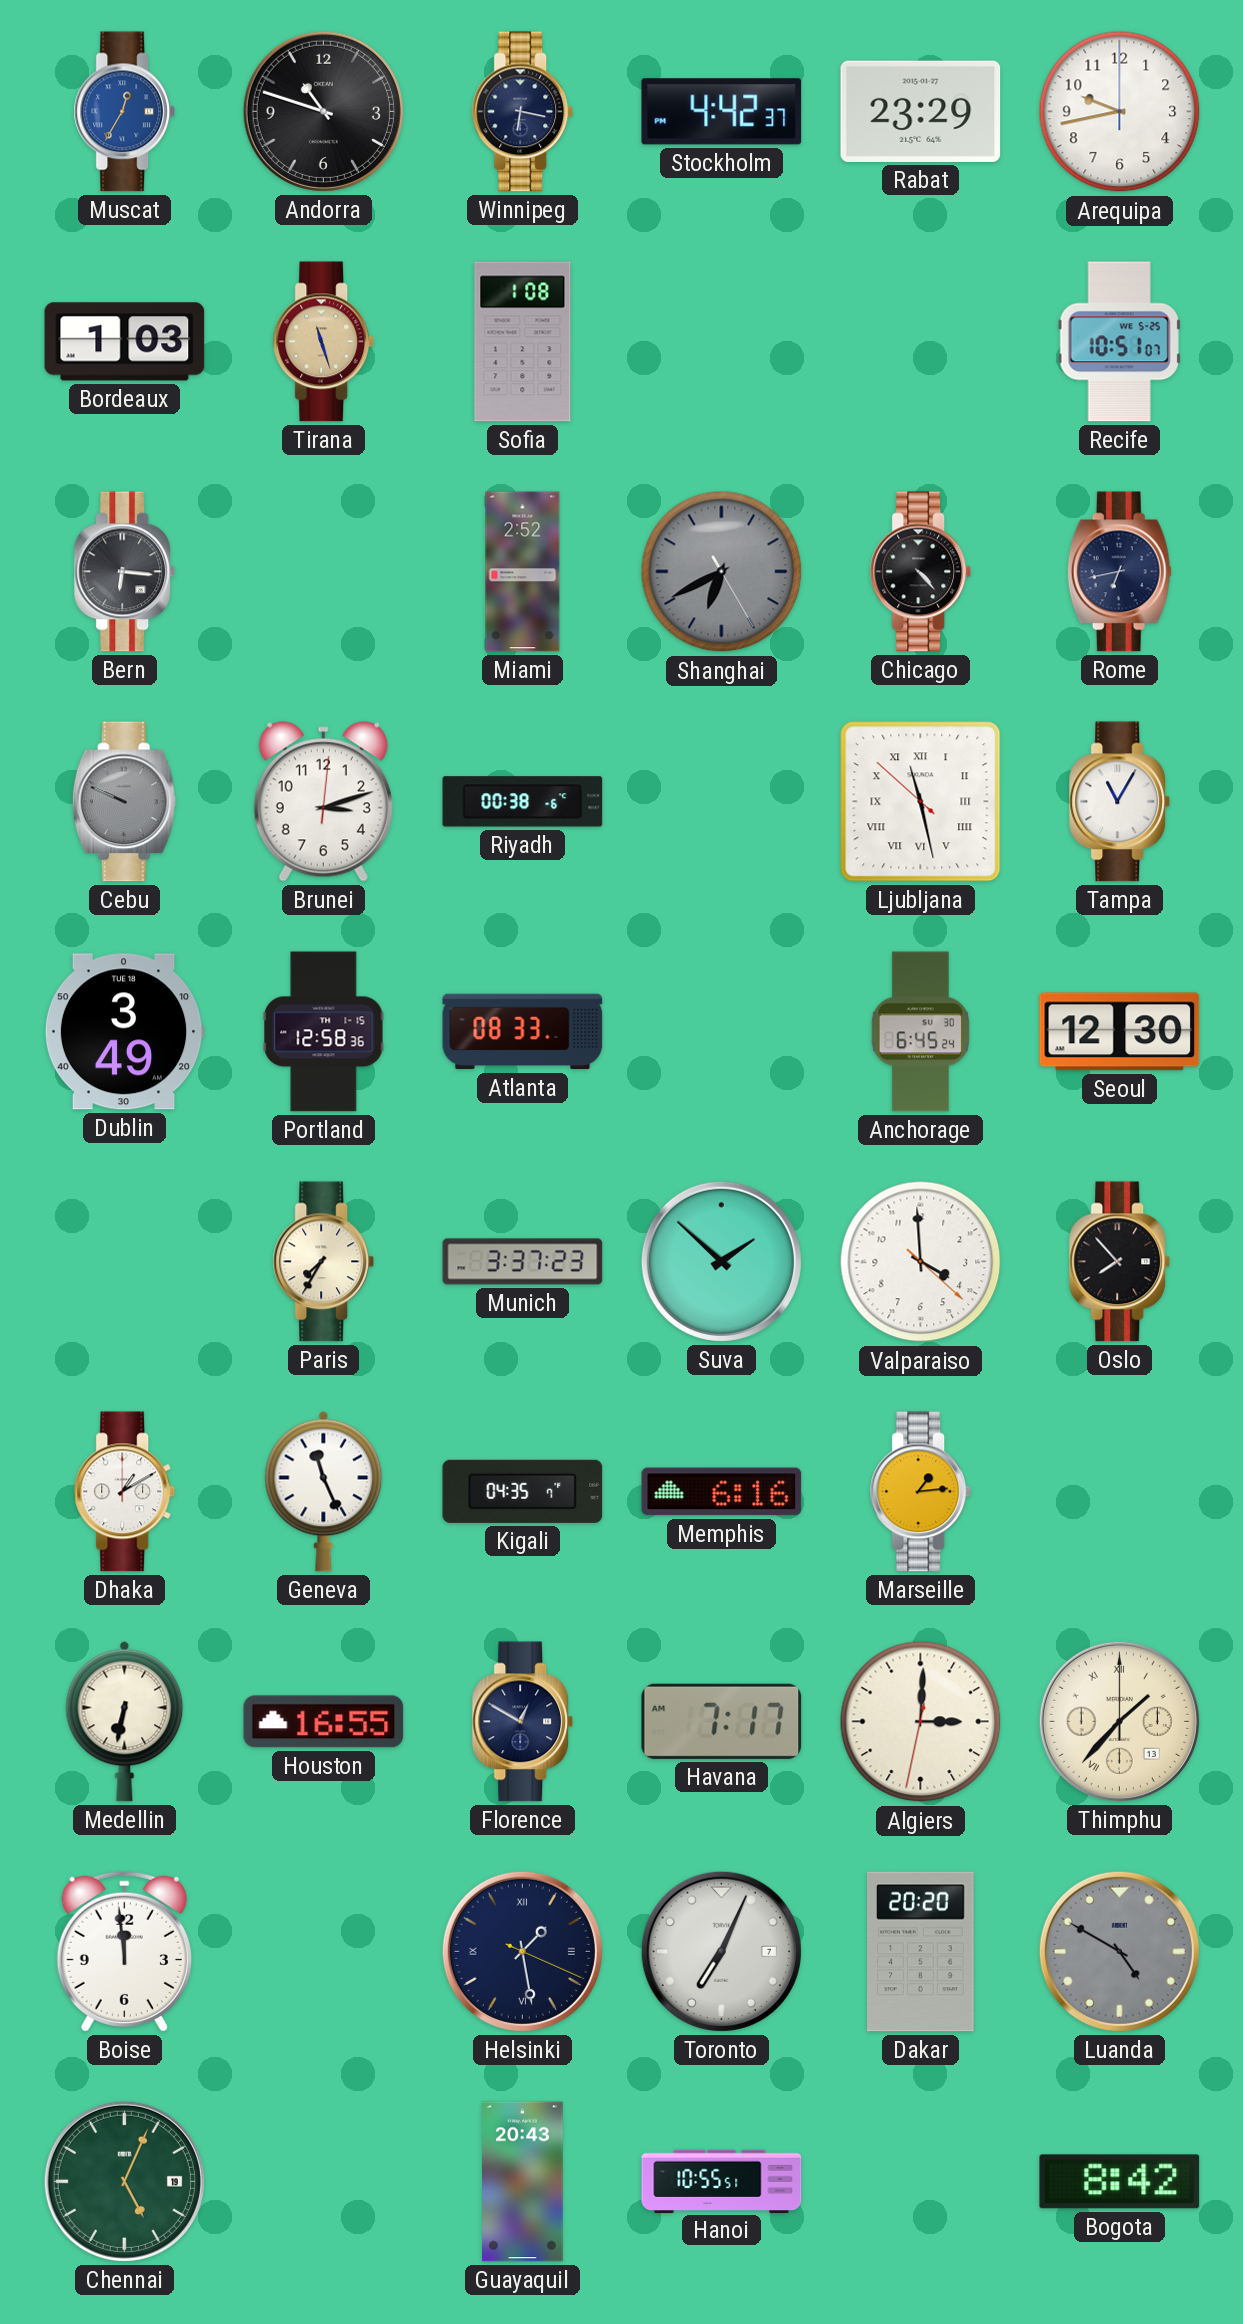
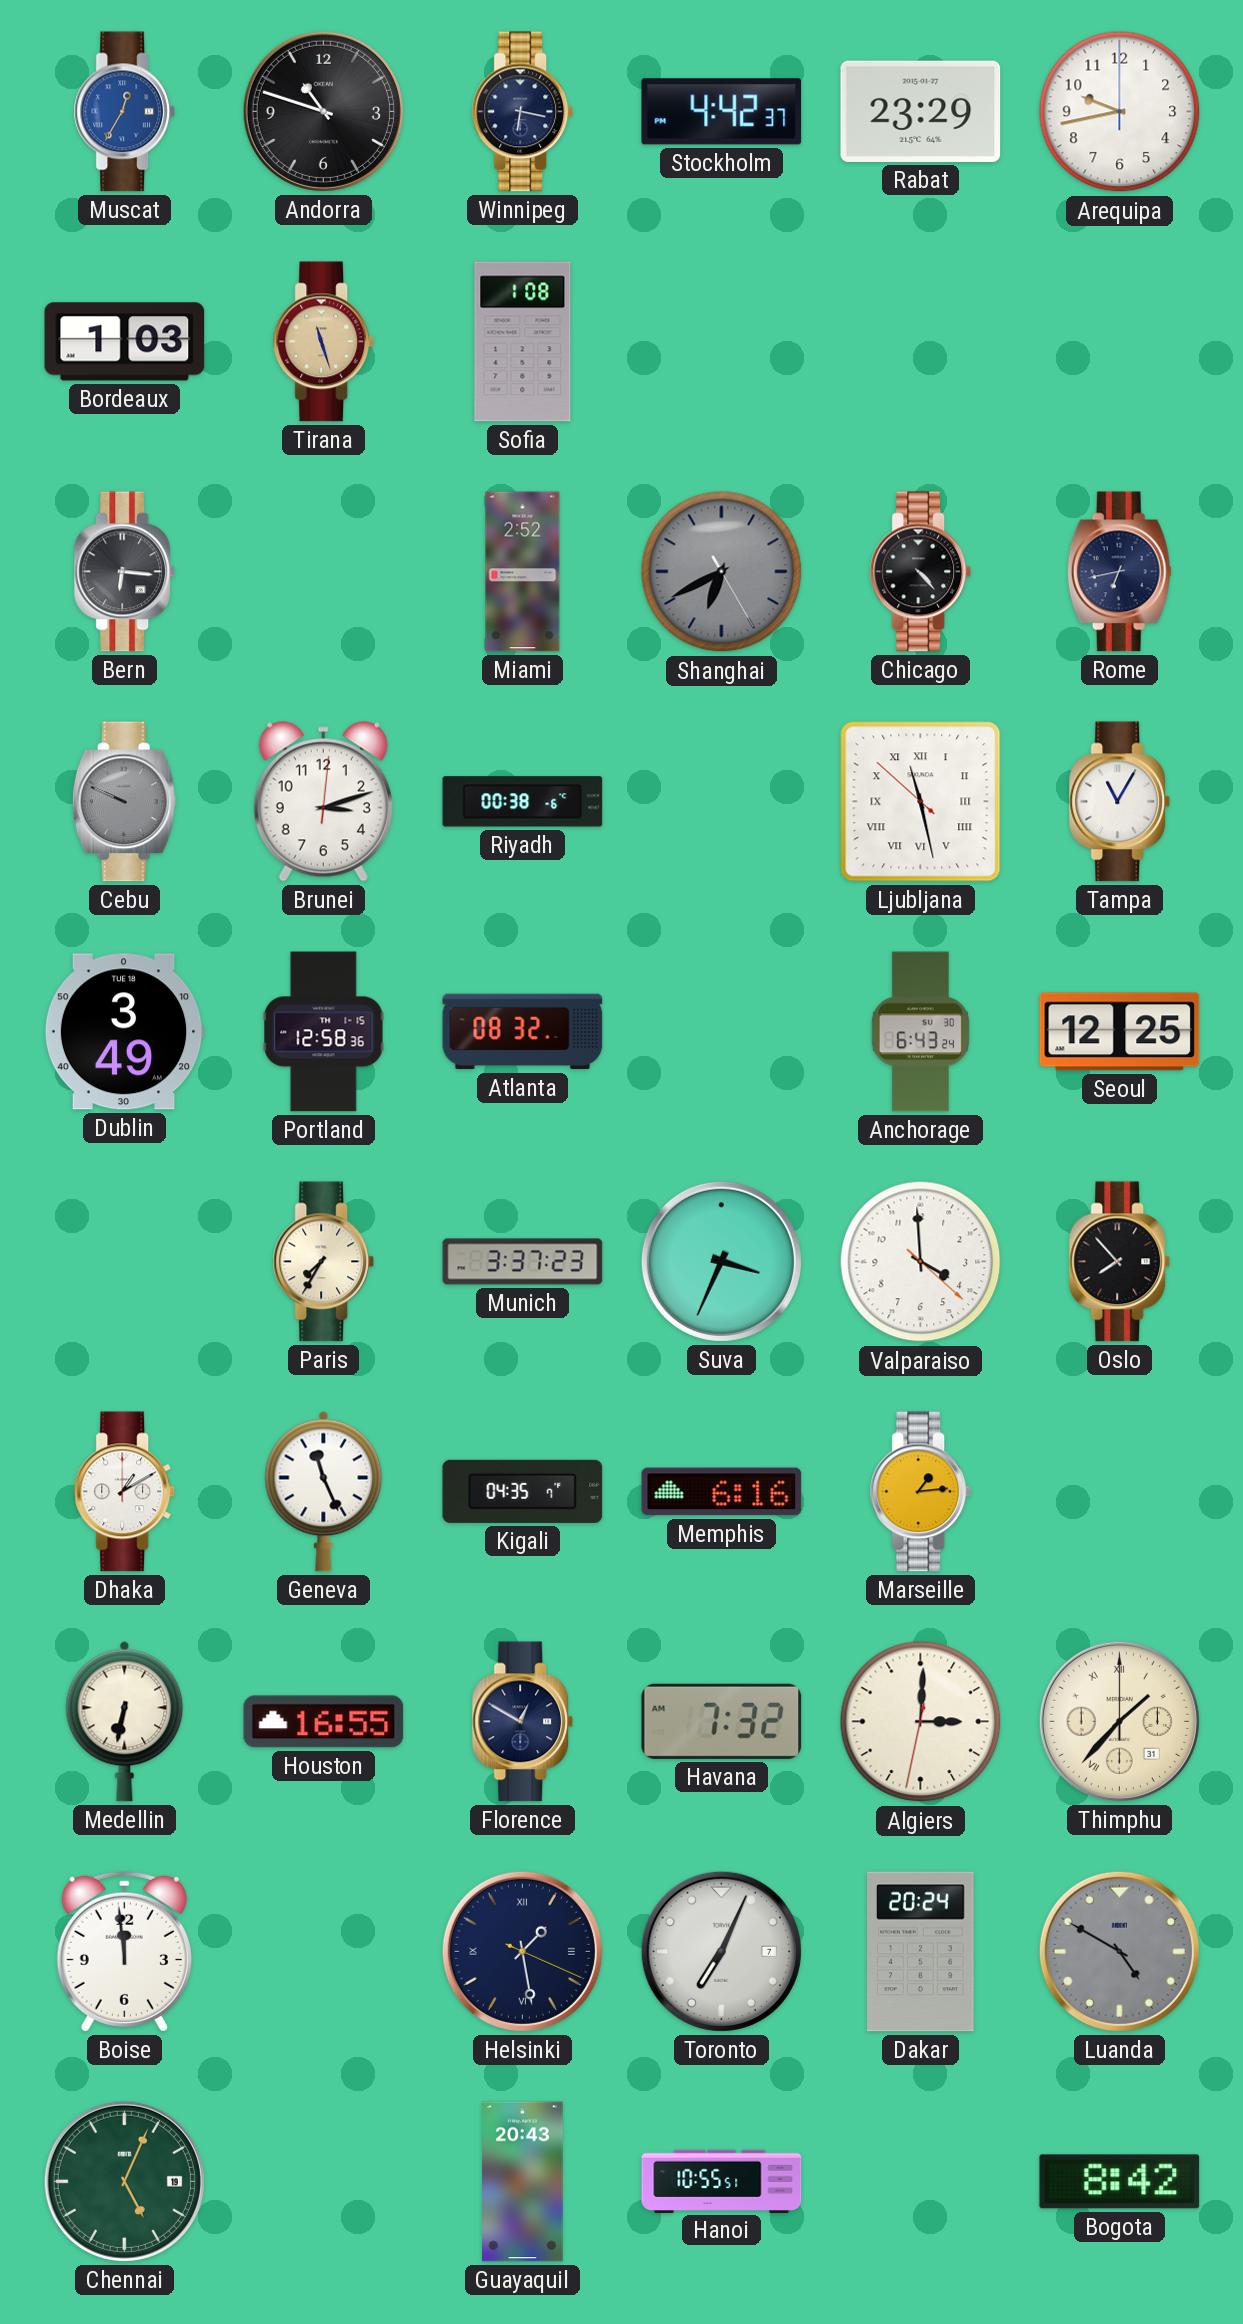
Recife: 10:51 -> none
Atlanta: 08:33 -> 08:32
Anchorage: 6:45 -> 6:43
Seoul: 12:30 -> 12:25
Suva: 1:52 -> 3:34
Havana: 7:17 -> 7:32
Thimphu date: 13 -> 31
Dakar: 20:20 -> 20:24
